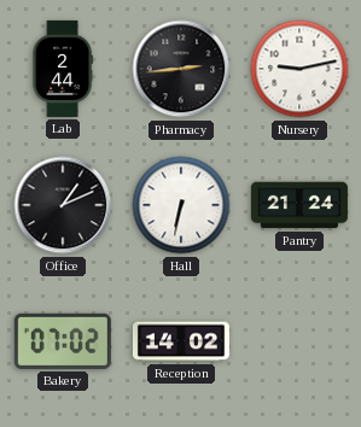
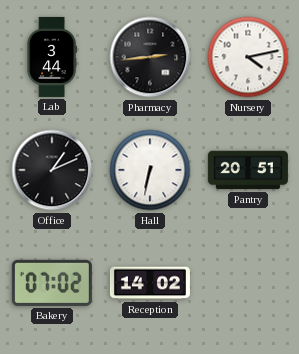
Lab: 2:44 -> 3:44
Nursery: 9:13 -> 4:13
Pantry: 21:24 -> 20:51
